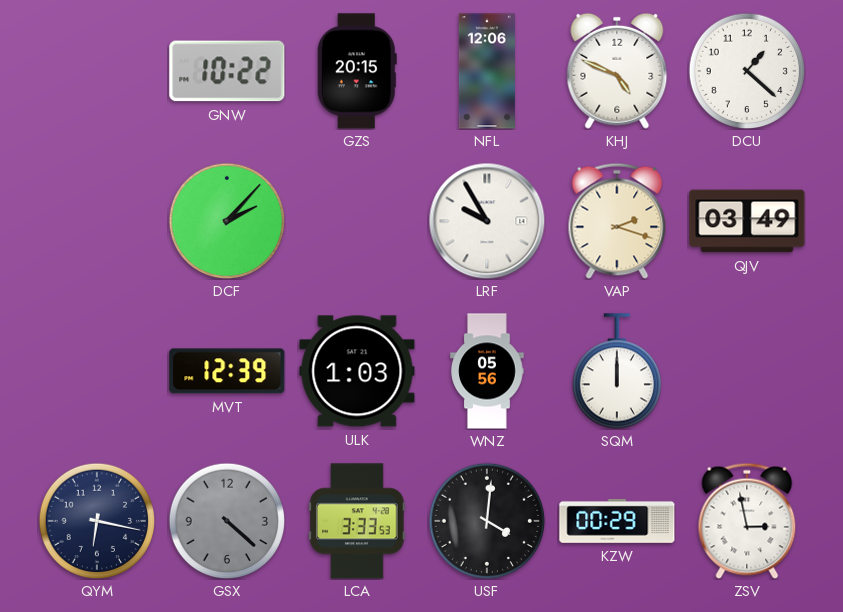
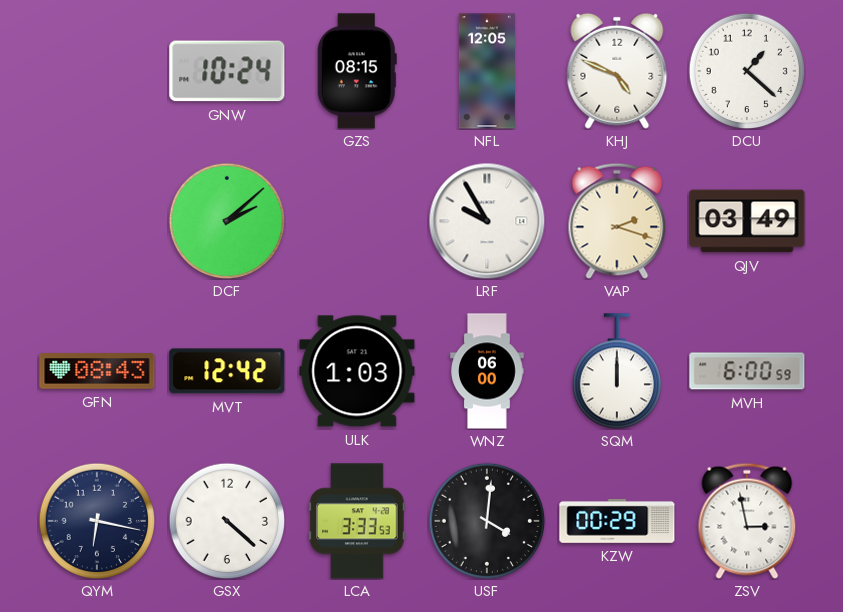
GNW: 10:22 -> 10:24
GZS: 20:15 -> 08:15
NFL: 12:06 -> 12:05
DCF: 2:07 -> 2:08
GFN: none -> 08:43
MVT: 12:39 -> 12:42
WNZ: 05:56 -> 06:00
MVH: none -> 6:00
GSX dial: grey -> white
